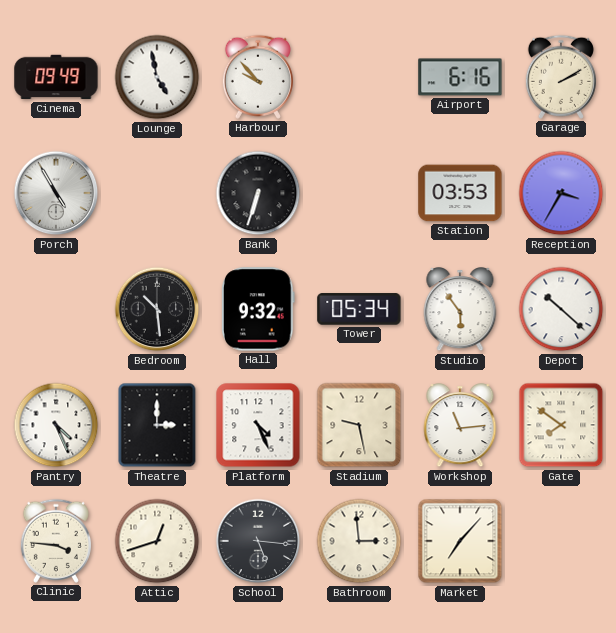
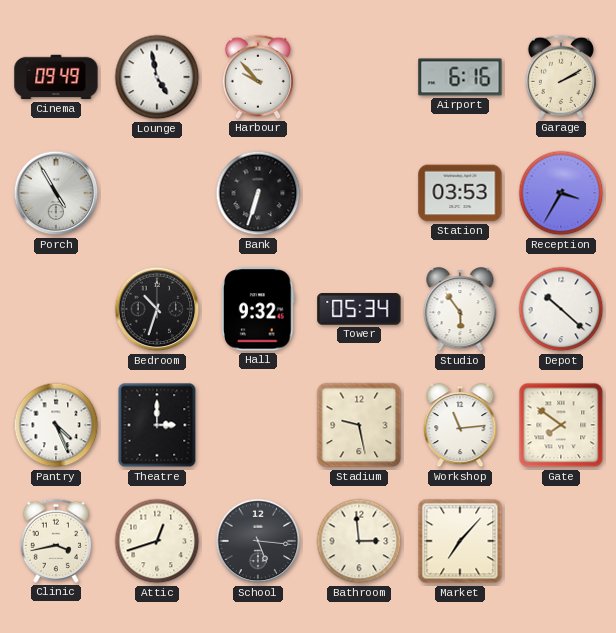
Bedroom: 10:29 -> 10:33
Platform: 4:26 -> none
Clinic: 3:46 -> 3:43
